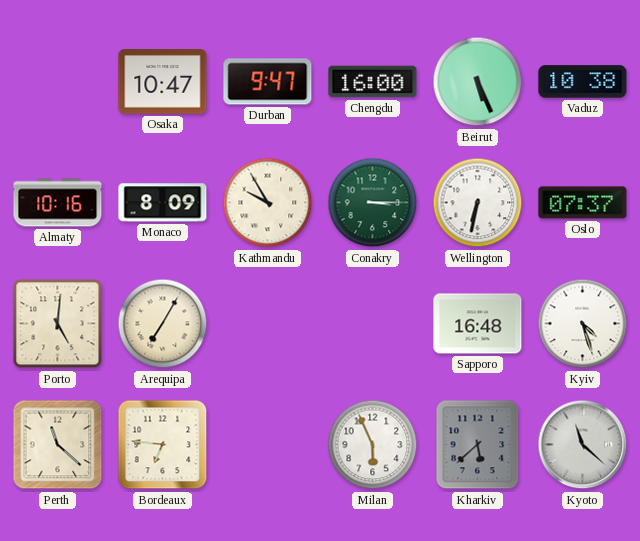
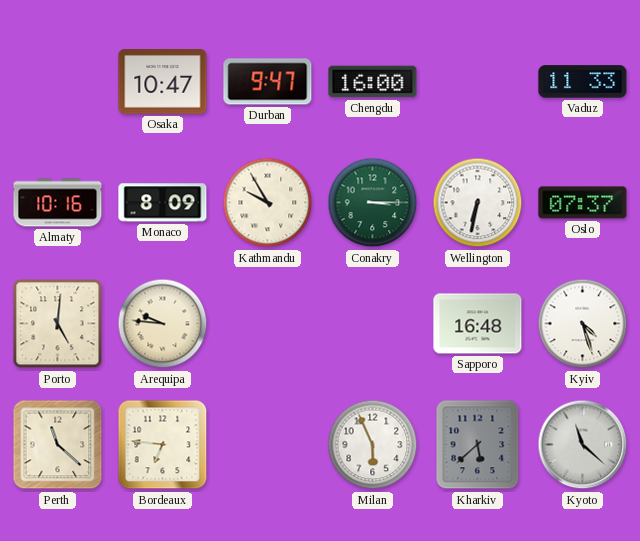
Beirut: 5:26 -> none
Vaduz: 10:38 -> 11:33
Arequipa: 7:05 -> 9:46
